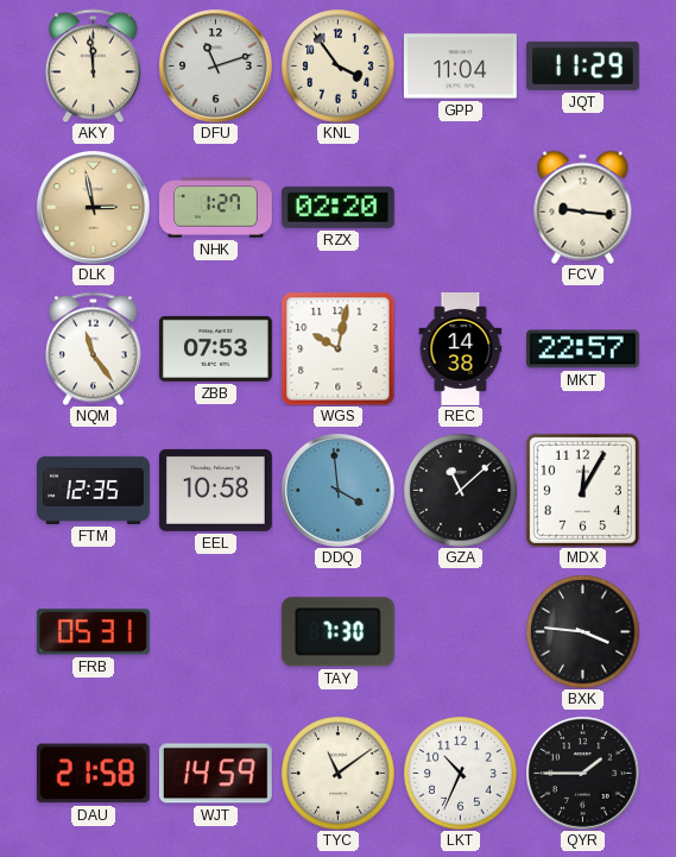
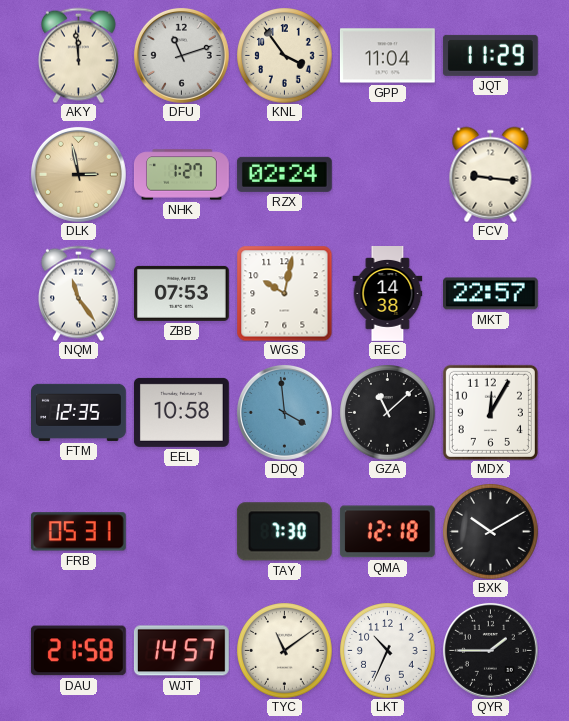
RZX: 02:20 -> 02:24
QMA: none -> 12:18
BXK: 3:46 -> 10:10
WJT: 14:59 -> 14:57
